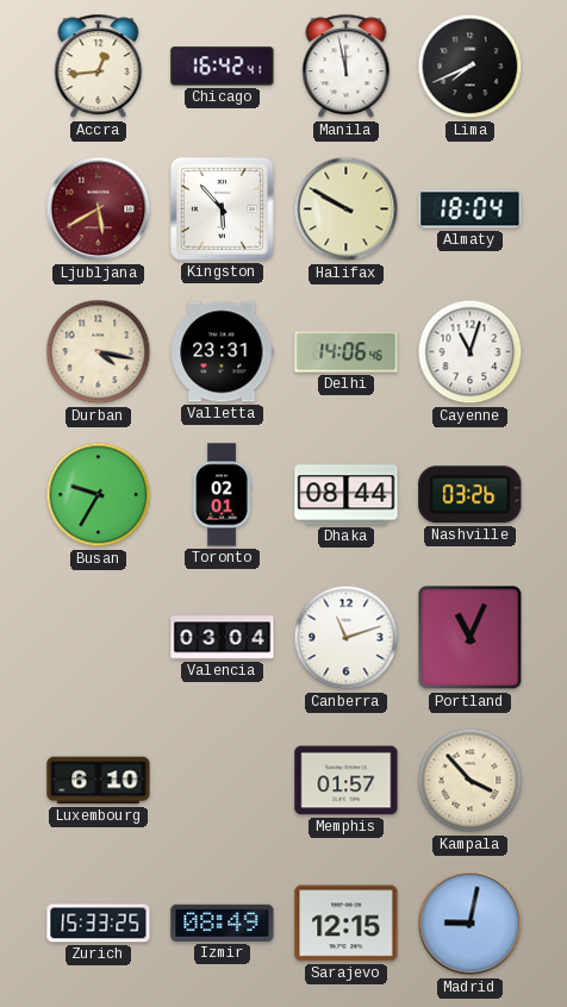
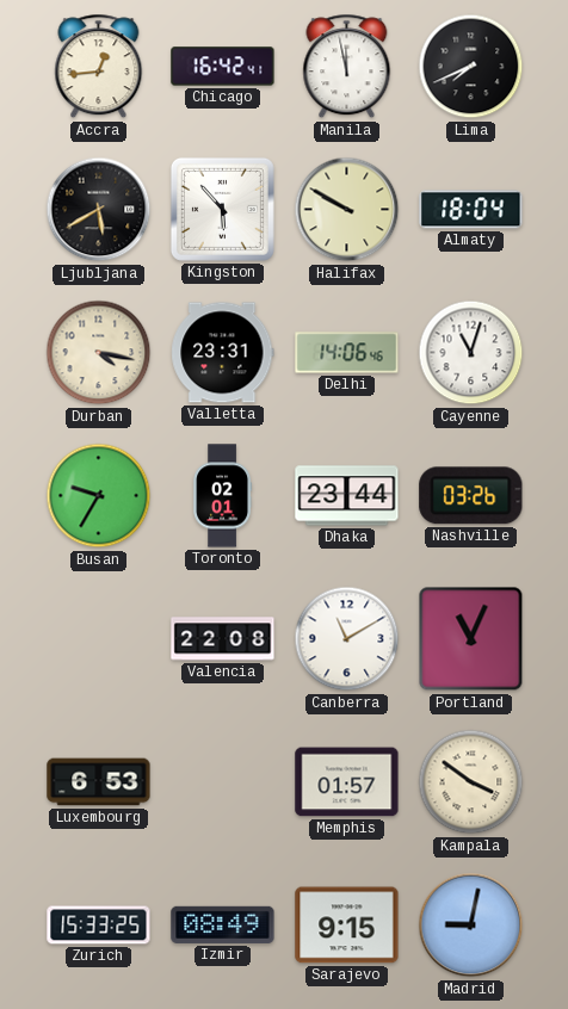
Ljubljana dial: burgundy -> black
Dhaka: 08:44 -> 23:44
Valencia: 03:04 -> 22:08
Canberra: 11:12 -> 11:10
Luxembourg: 6:10 -> 6:53
Kampala: 3:53 -> 3:51
Sarajevo: 12:15 -> 9:15
